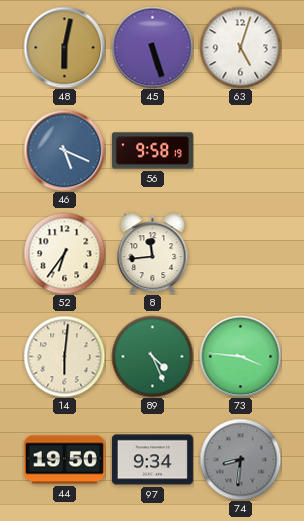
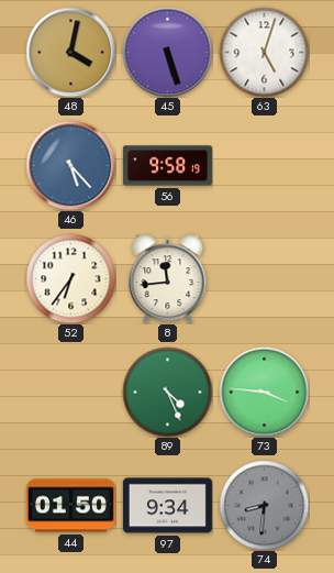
48: 6:02 -> 4:02
46: 5:19 -> 5:23
14: 6:01 -> none
44: 19:50 -> 01:50
